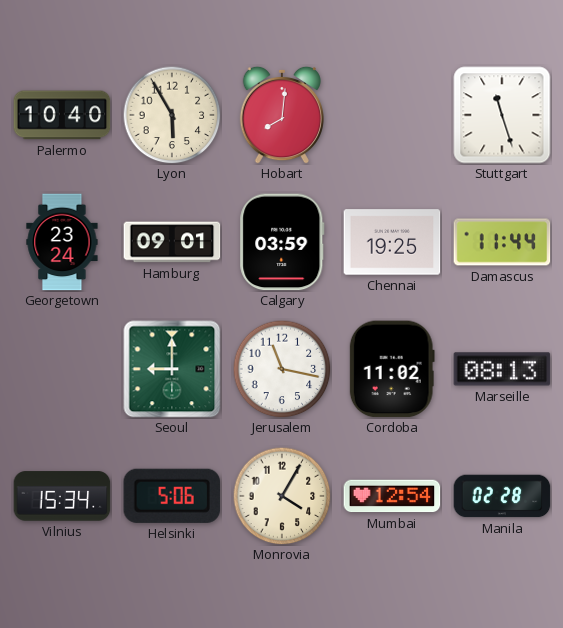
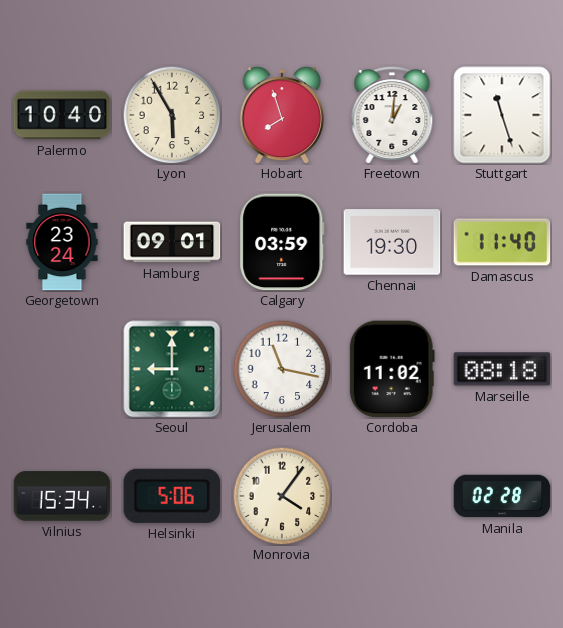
Hobart: 8:01 -> 7:57
Freetown: none -> 1:01
Chennai: 19:25 -> 19:30
Damascus: 11:44 -> 11:40
Marseille: 08:13 -> 08:18
Monrovia: 4:05 -> 4:06
Mumbai: 12:54 -> none
